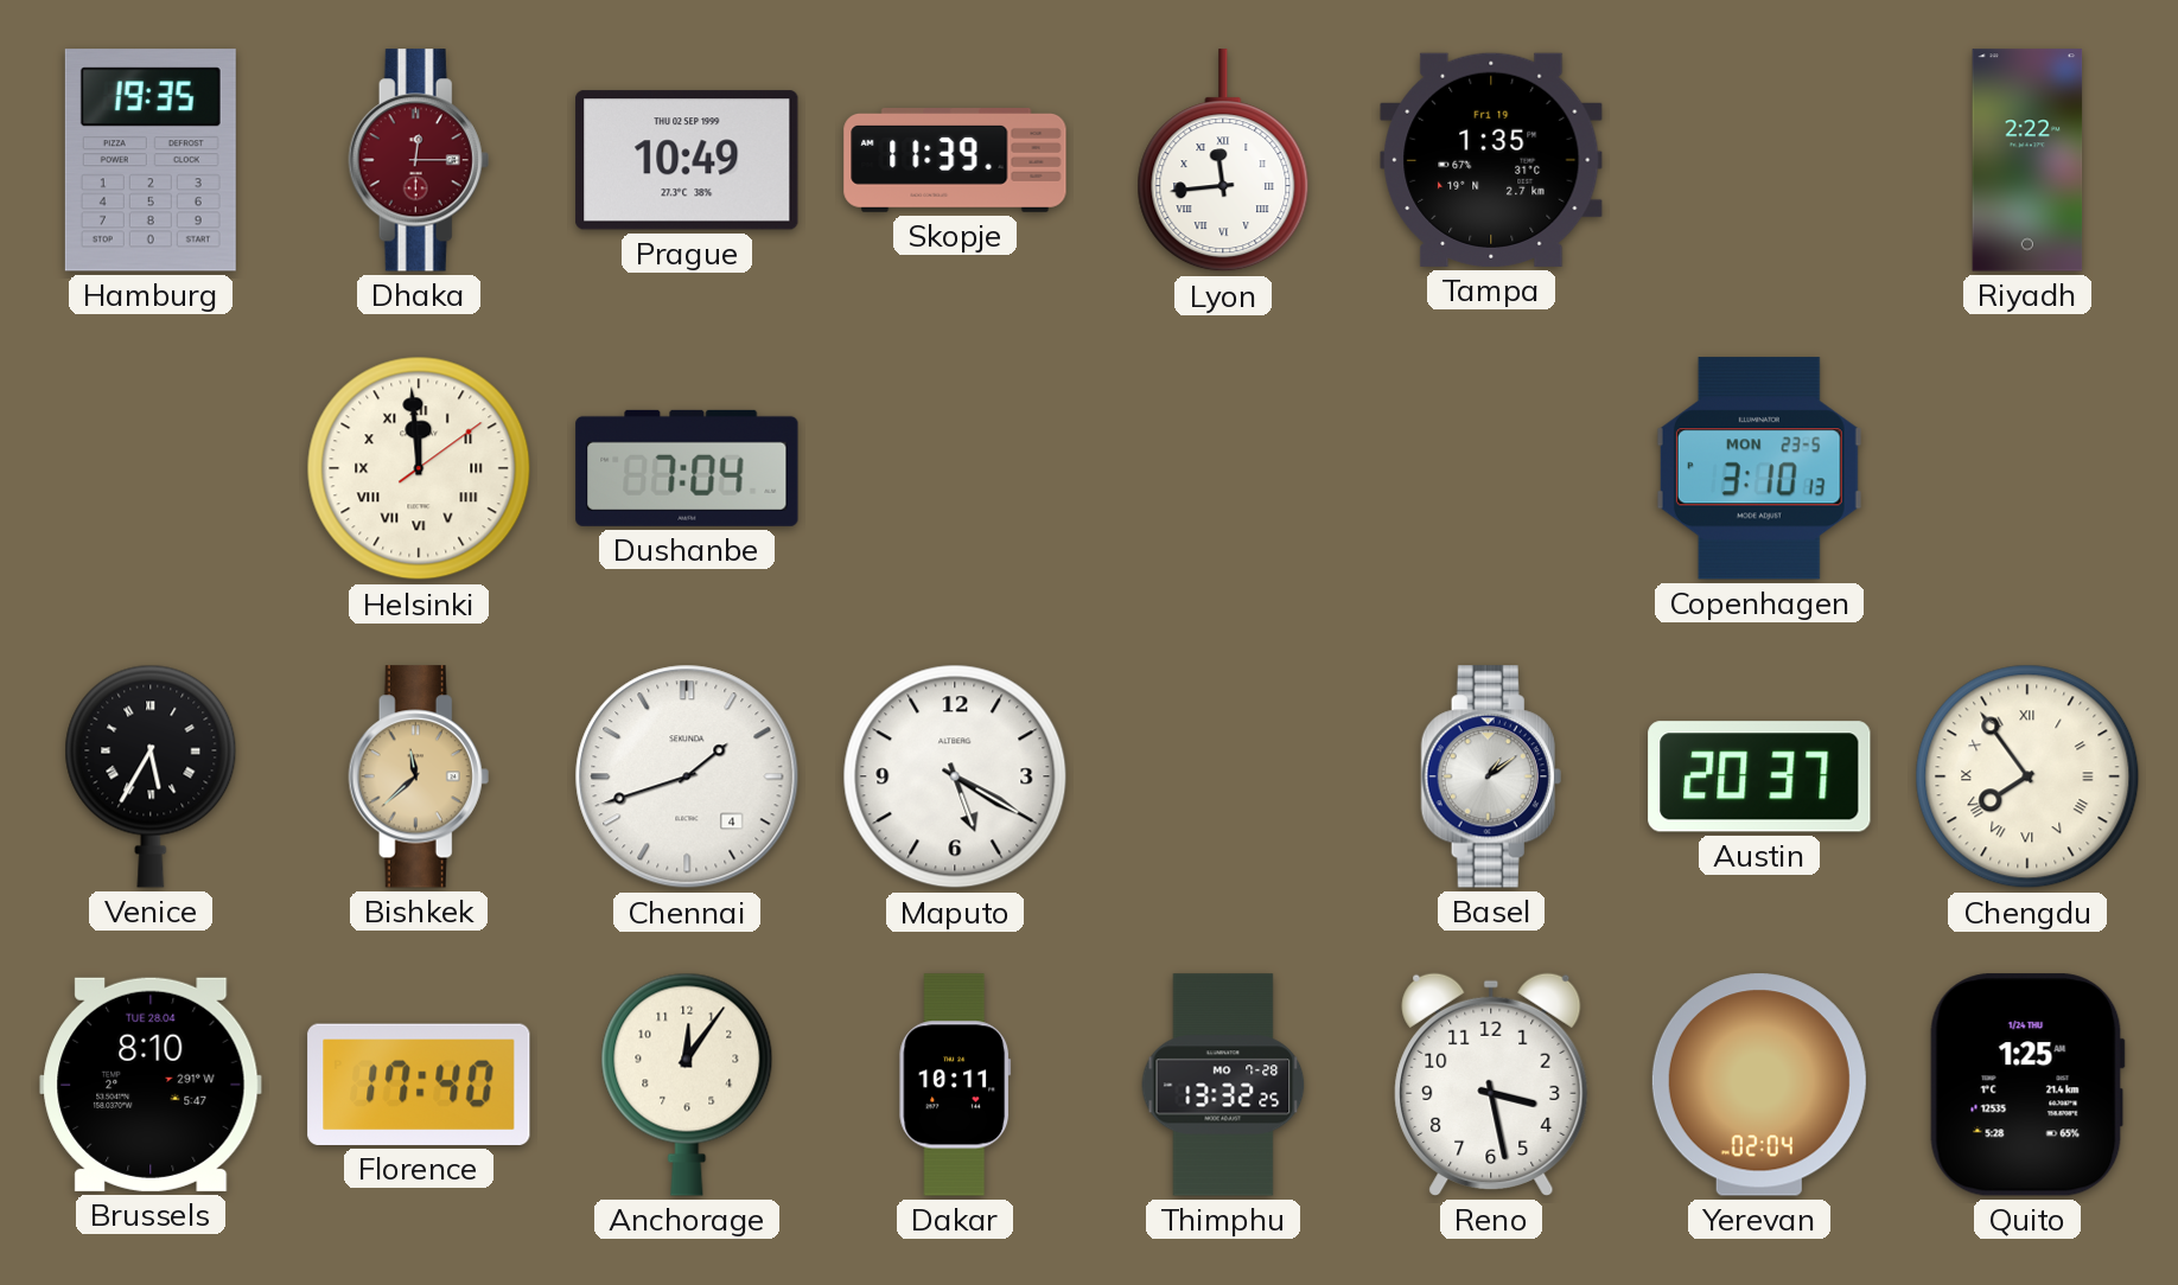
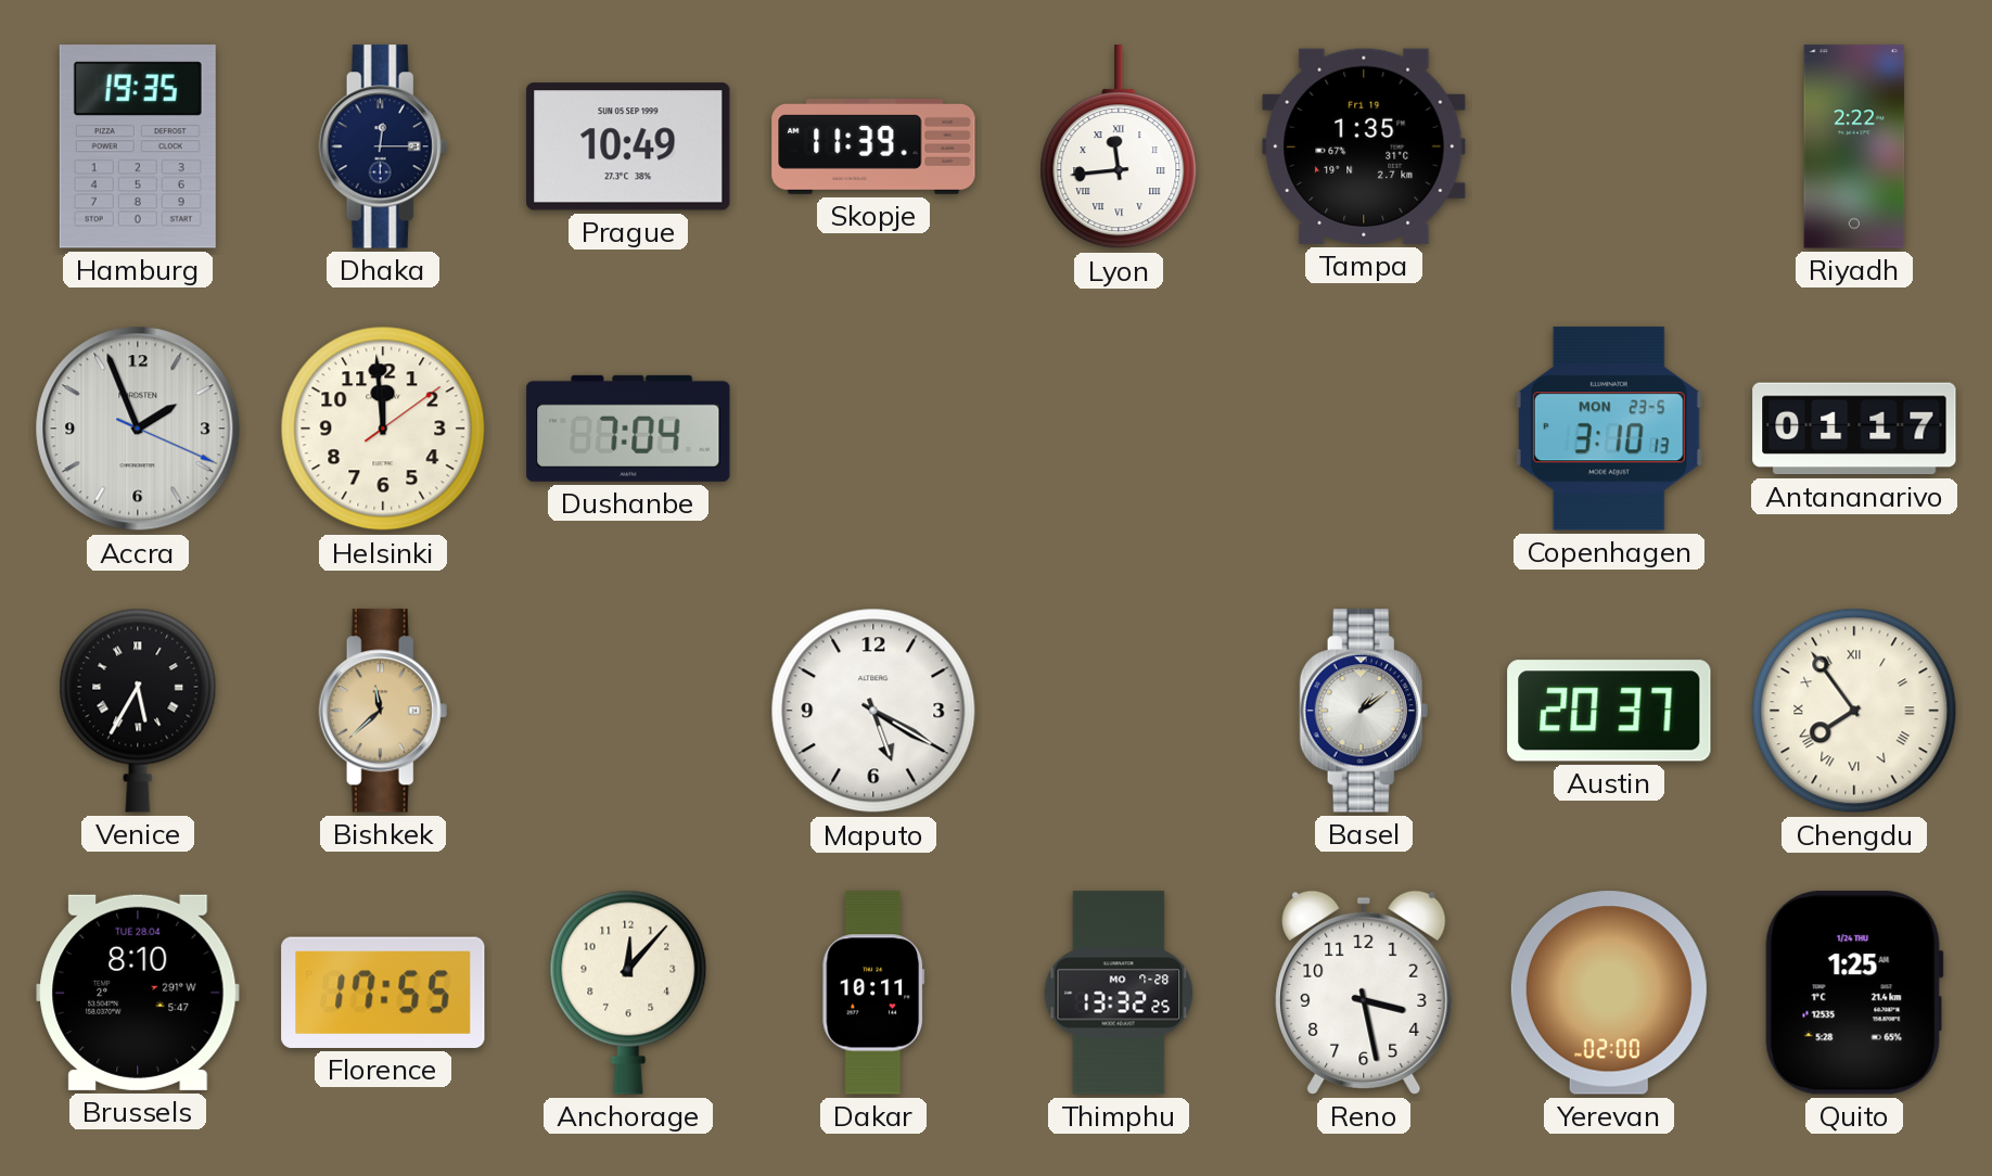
Dhaka dial: burgundy -> navy
Prague date: THU 02 SEP 1999 -> SUN 05 SEP 1999
Accra: none -> 1:56
Helsinki numerals: Roman -> Arabic
Antananarivo: none -> 01:17
Chennai: 1:42 -> none
Florence: 17:40 -> 17:55
Anchorage: 12:06 -> 12:07
Yerevan: 02:04 -> 02:00
